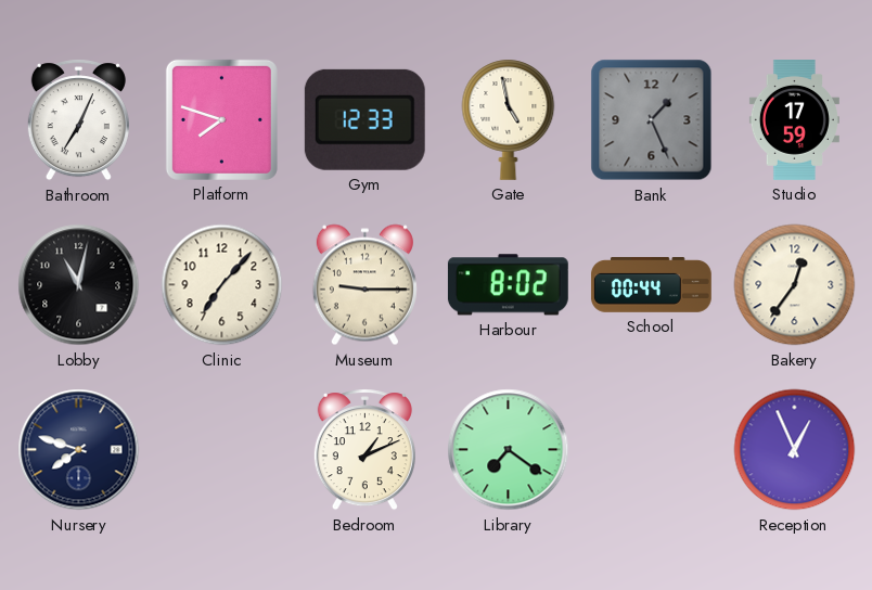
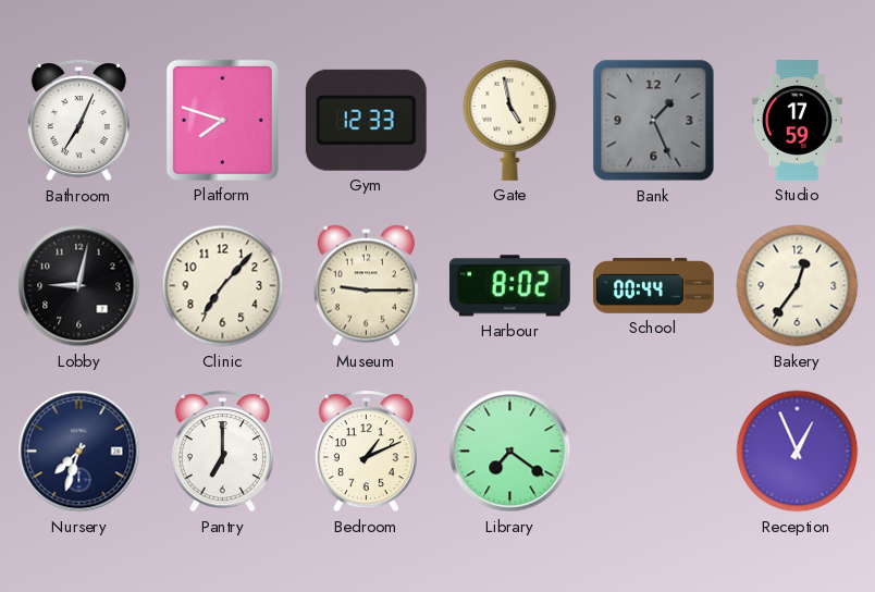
Lobby: 11:02 -> 9:02
Nursery: 7:48 -> 7:33
Pantry: none -> 7:00
